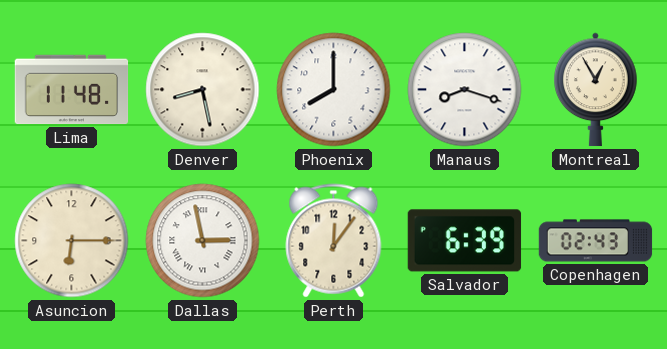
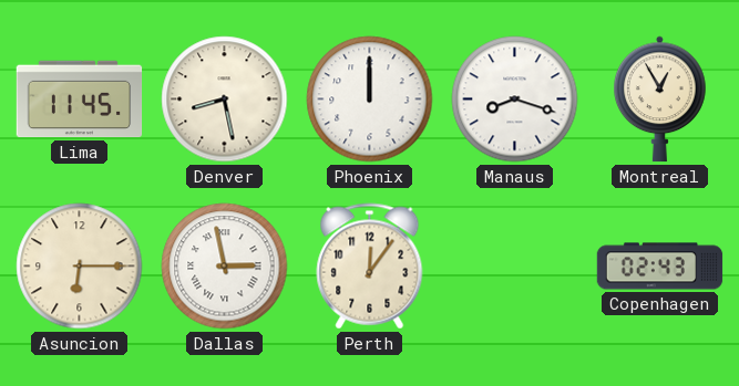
Lima: 11:48 -> 11:45
Phoenix: 8:00 -> 12:00
Salvador: 6:39 -> none
